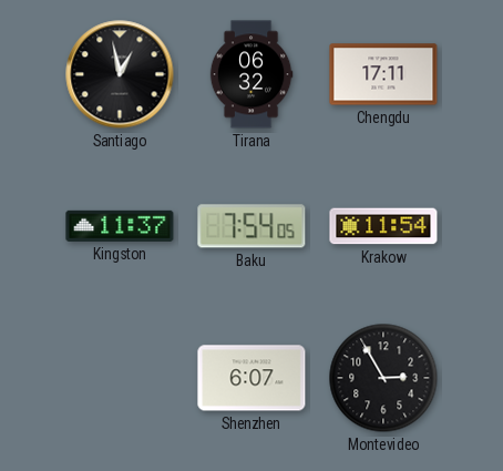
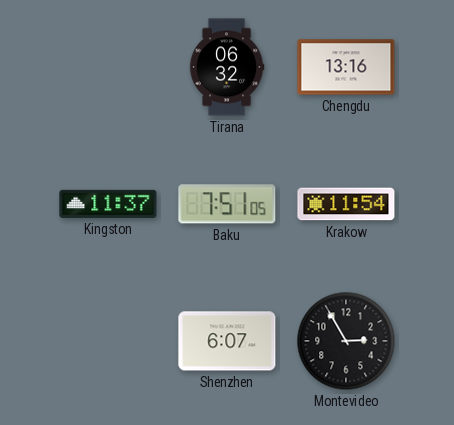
Santiago: 12:58 -> none
Chengdu: 17:11 -> 13:16
Baku: 7:54 -> 7:51
